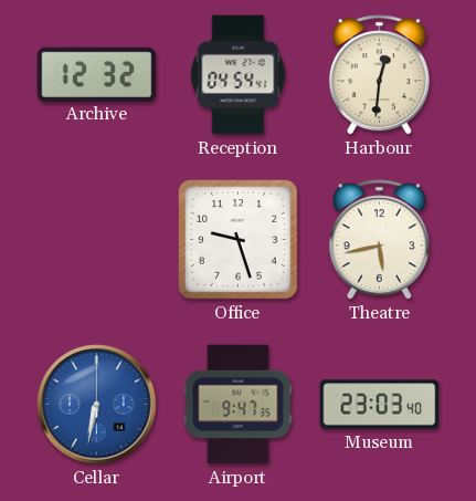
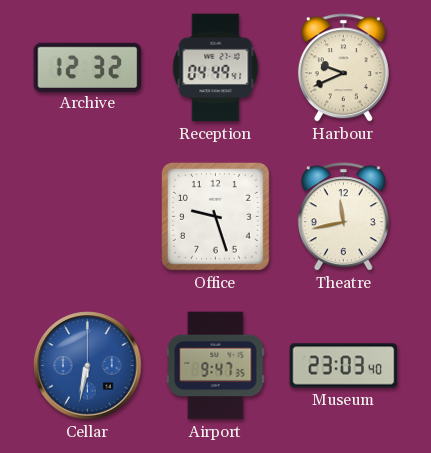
Reception: 04:54 -> 04:49
Harbour: 12:31 -> 9:41
Theatre: 5:43 -> 11:43
